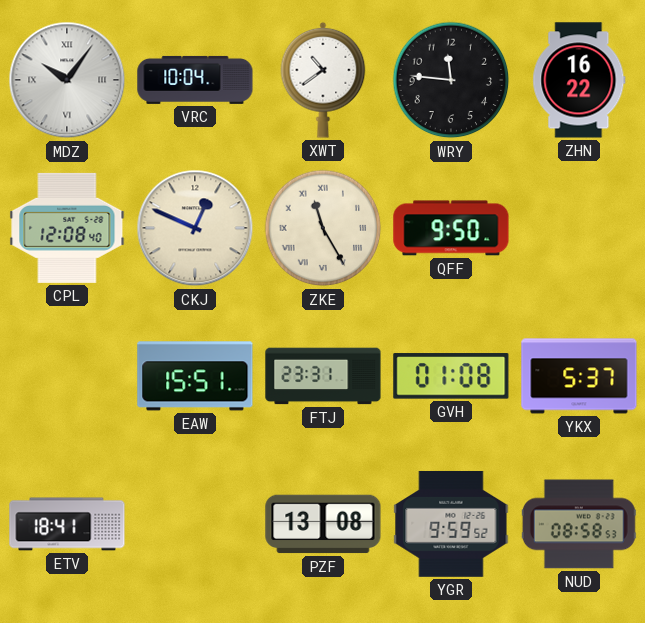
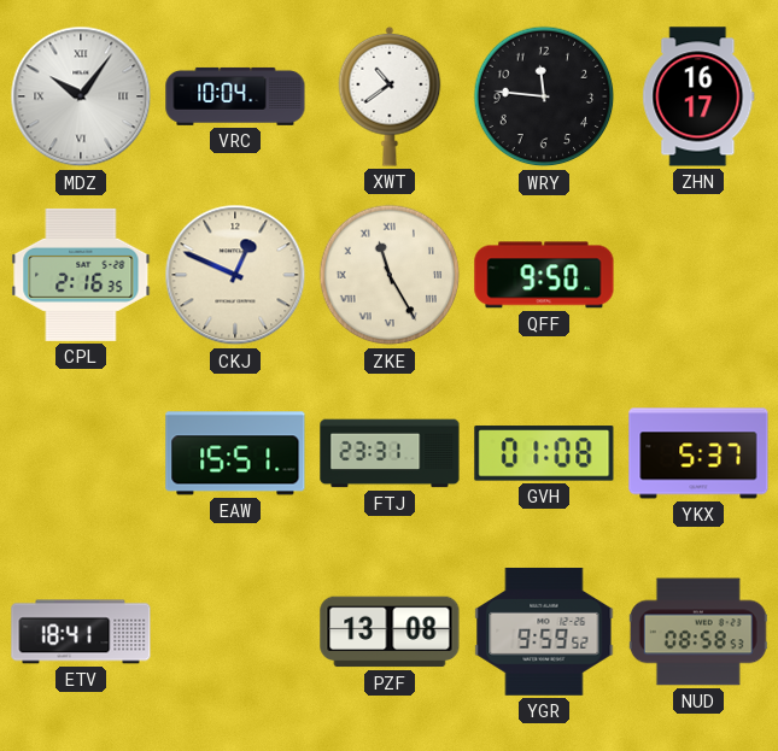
ZHN: 16:22 -> 16:17
CPL: 12:08 -> 2:16
